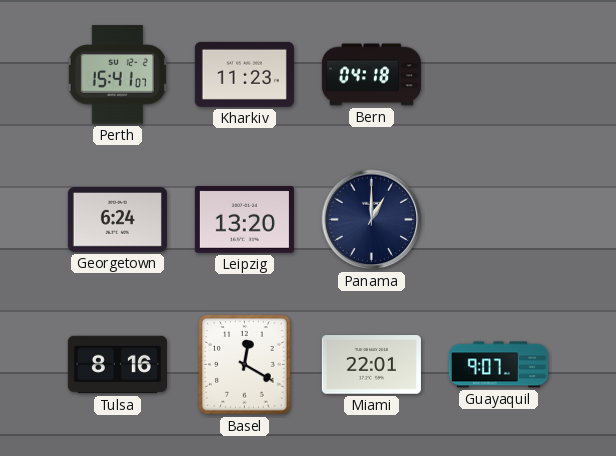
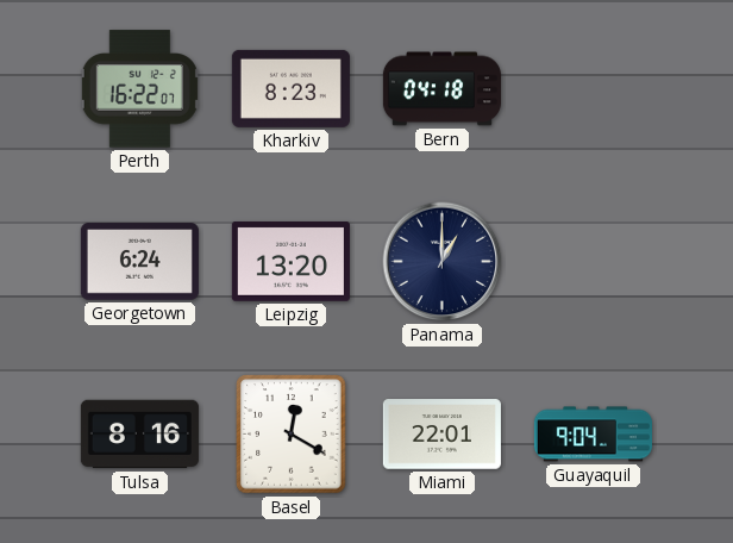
Perth: 15:41 -> 16:22
Kharkiv: 11:23 -> 8:23
Guayaquil: 9:07 -> 9:04
